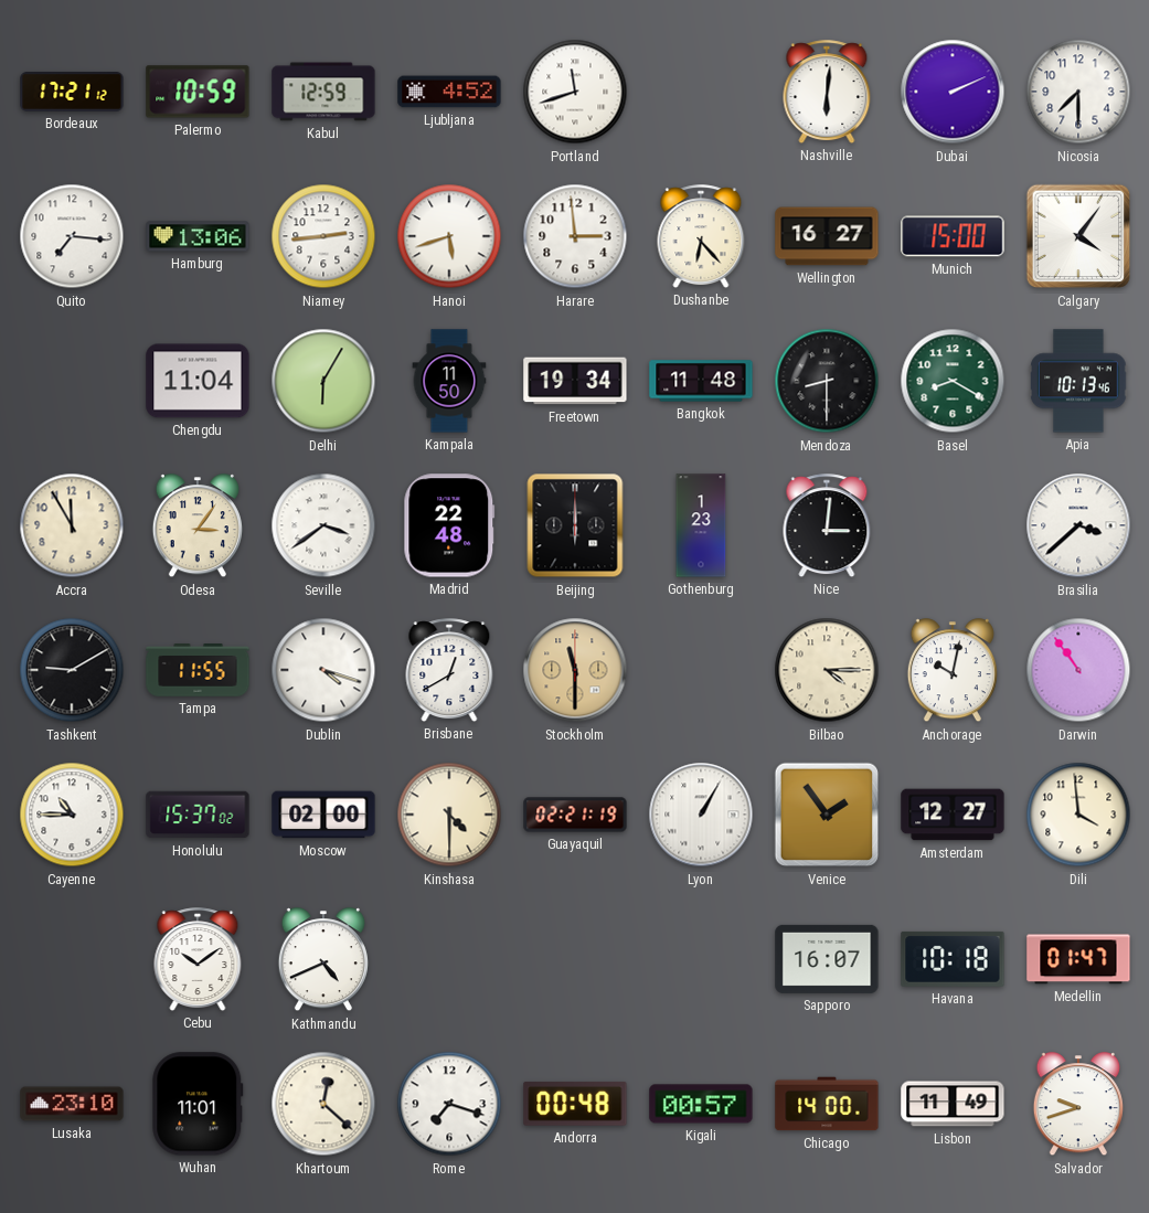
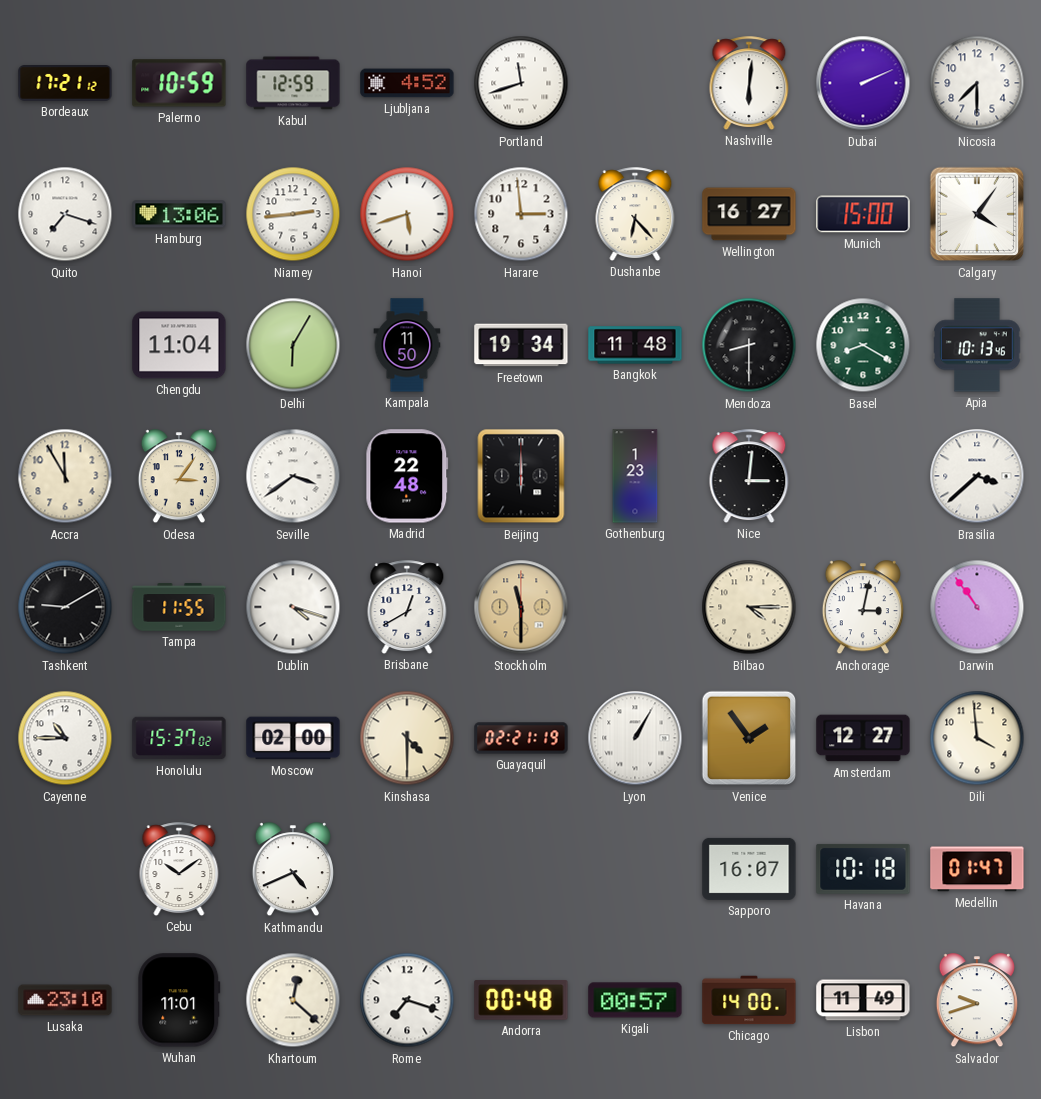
Quito: 7:16 -> 7:18
Anchorage: 10:02 -> 3:02
